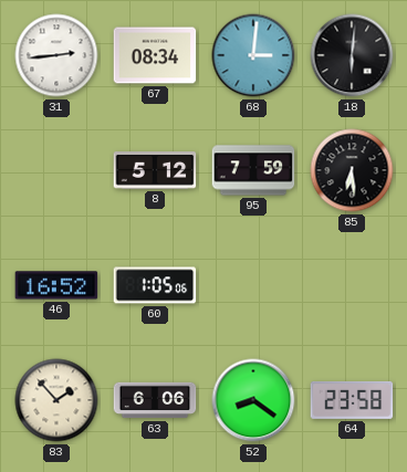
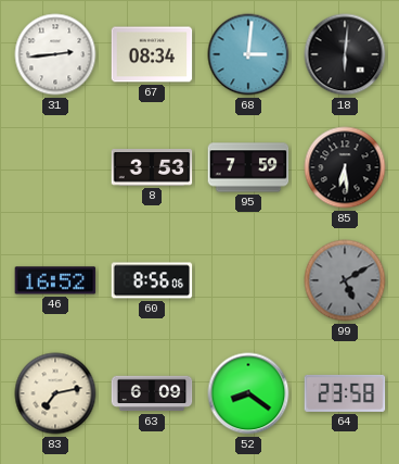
8: 5:12 -> 3:53
60: 1:05 -> 8:56
99: none -> 5:10
83: 1:53 -> 7:13
63: 6:06 -> 6:09
